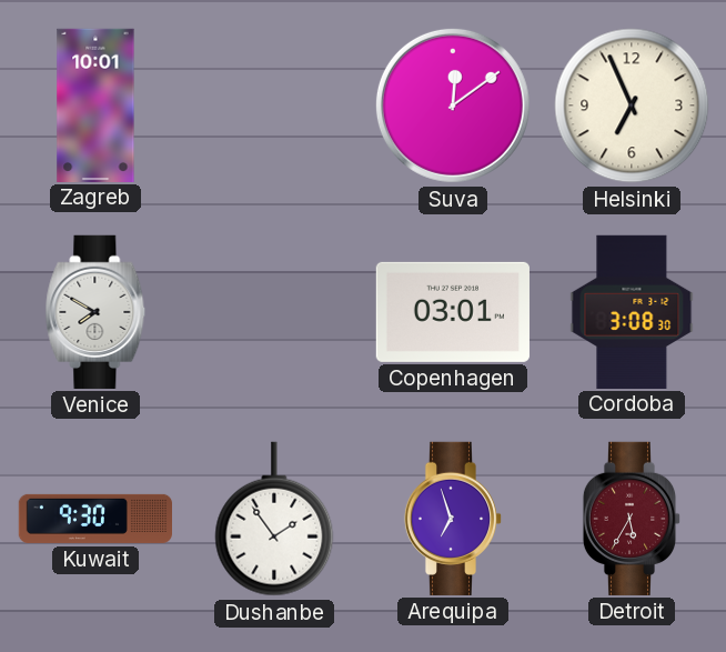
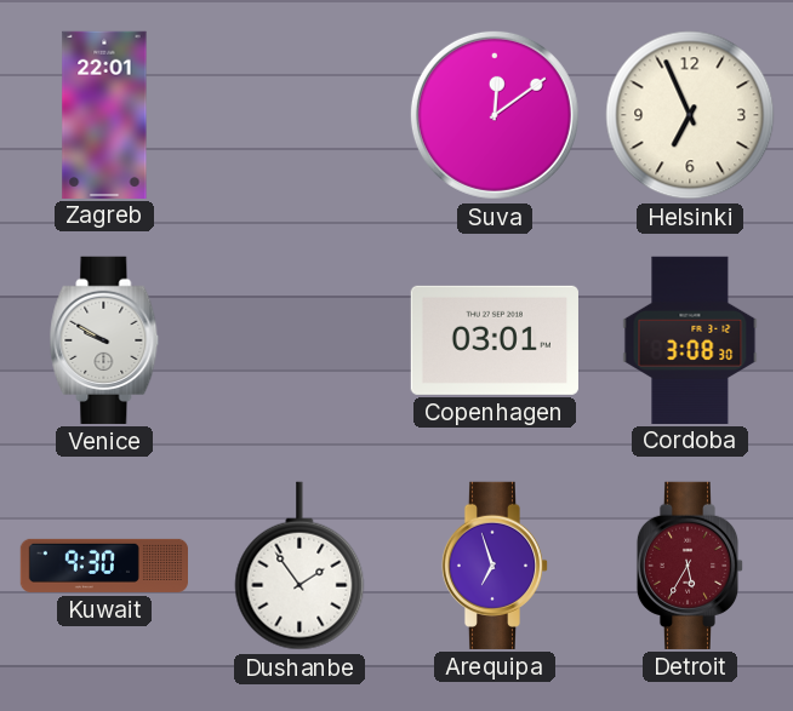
Zagreb: 10:01 -> 22:01
Venice: 7:50 -> 9:50
